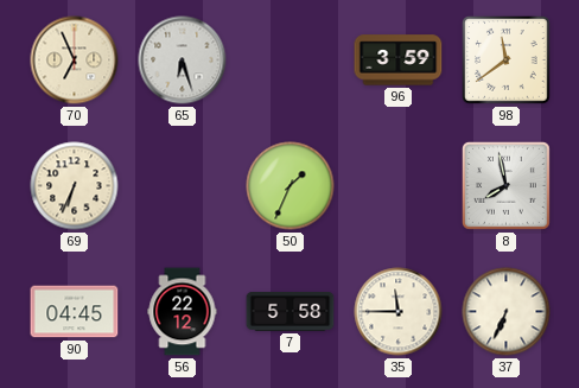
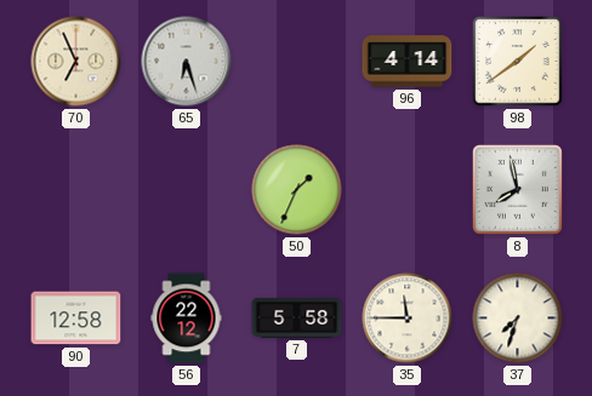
96: 3:59 -> 4:14
98: 11:39 -> 1:39
69: 6:34 -> none
90: 04:45 -> 12:58
37: 6:34 -> 7:33
